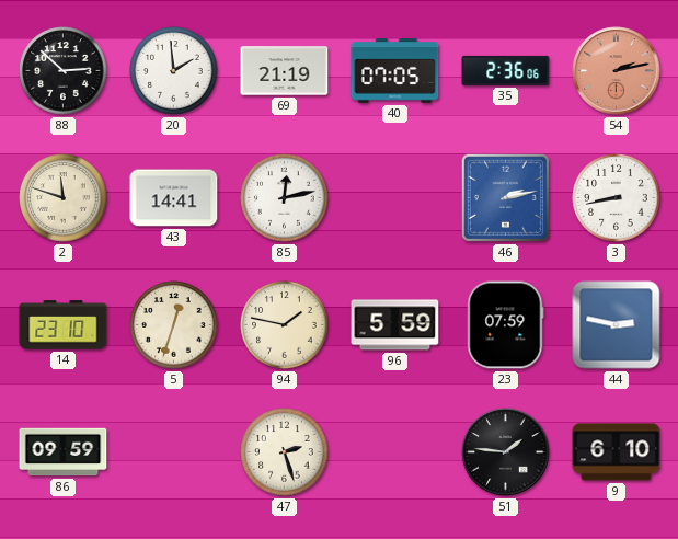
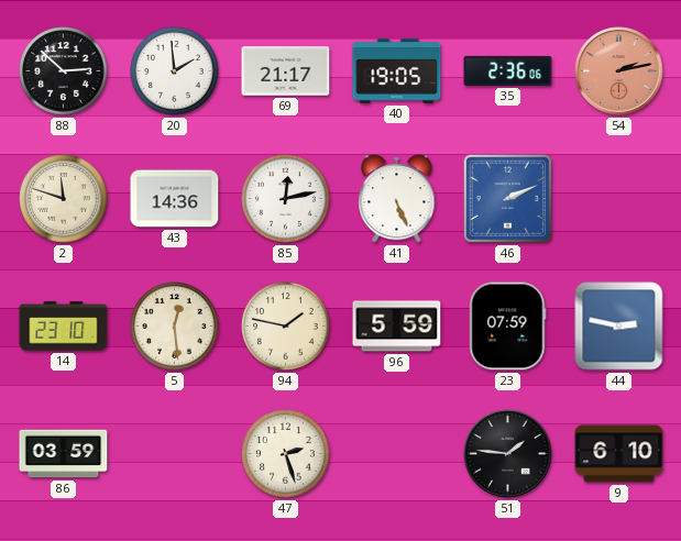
69: 21:19 -> 21:17
40: 07:05 -> 19:05
43: 14:41 -> 14:36
41: none -> 5:26
46: 2:13 -> 2:11
3: 8:43 -> none
5: 12:33 -> 12:29
86: 09:59 -> 03:59
